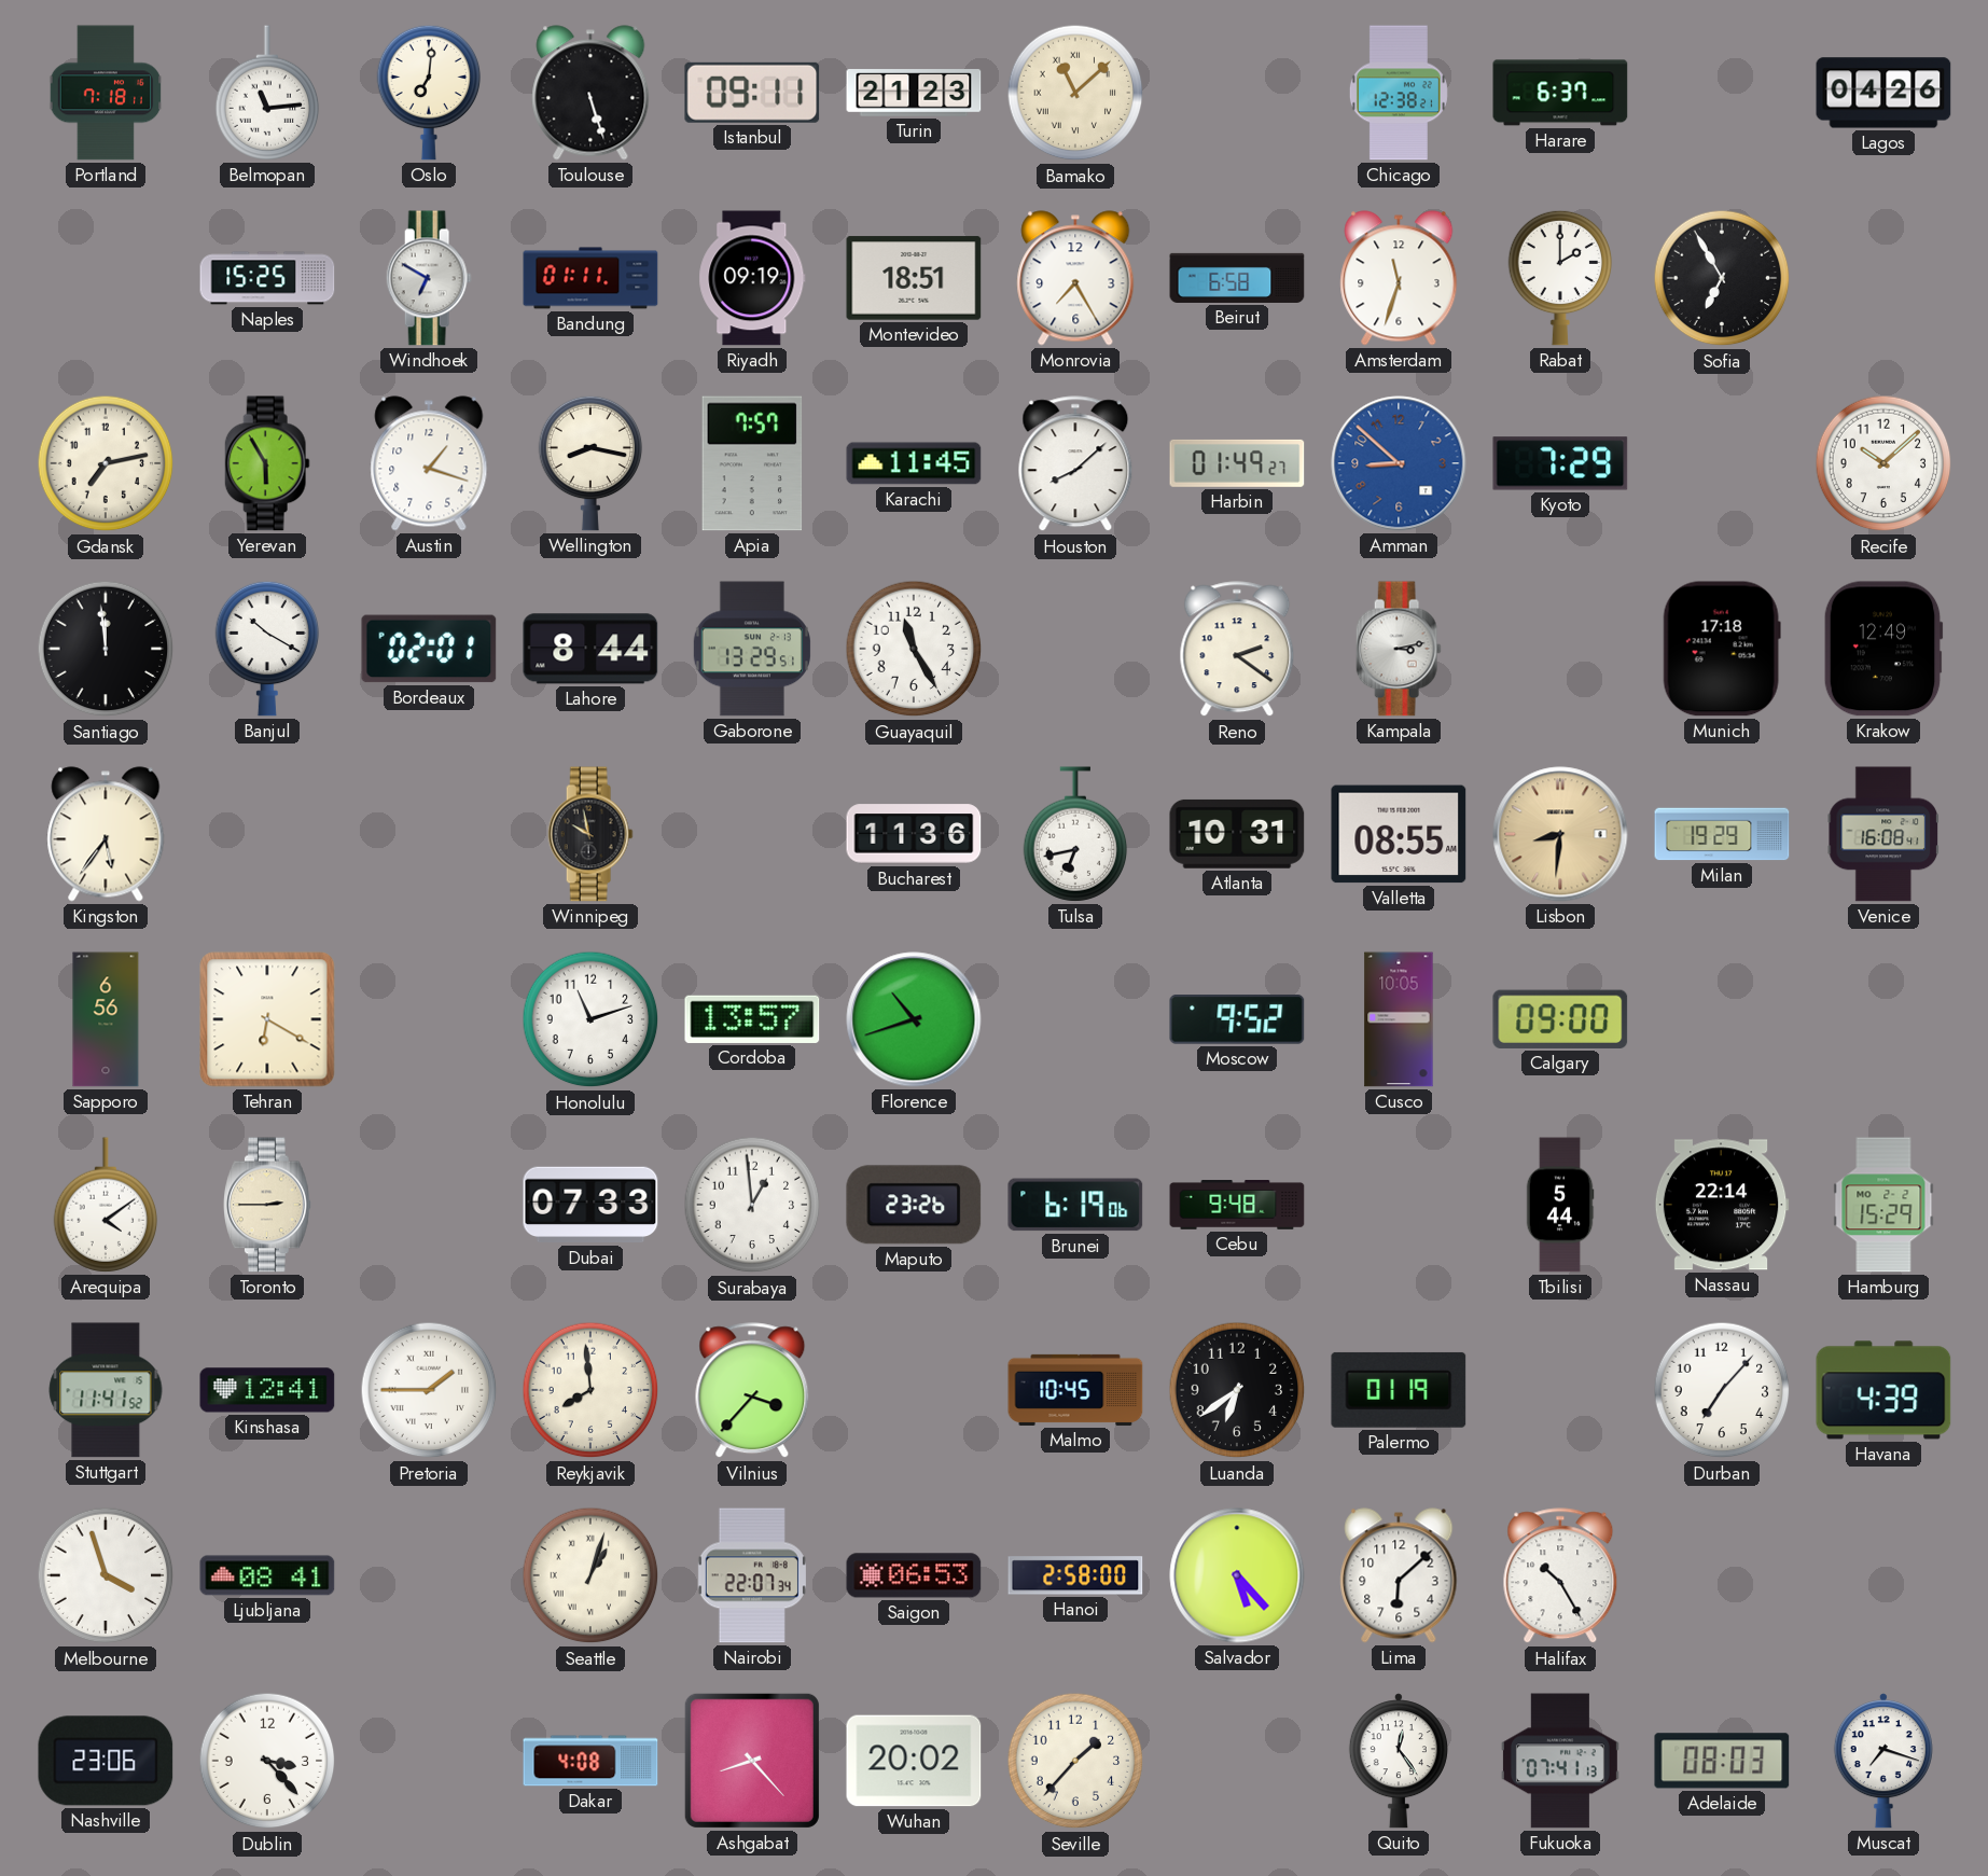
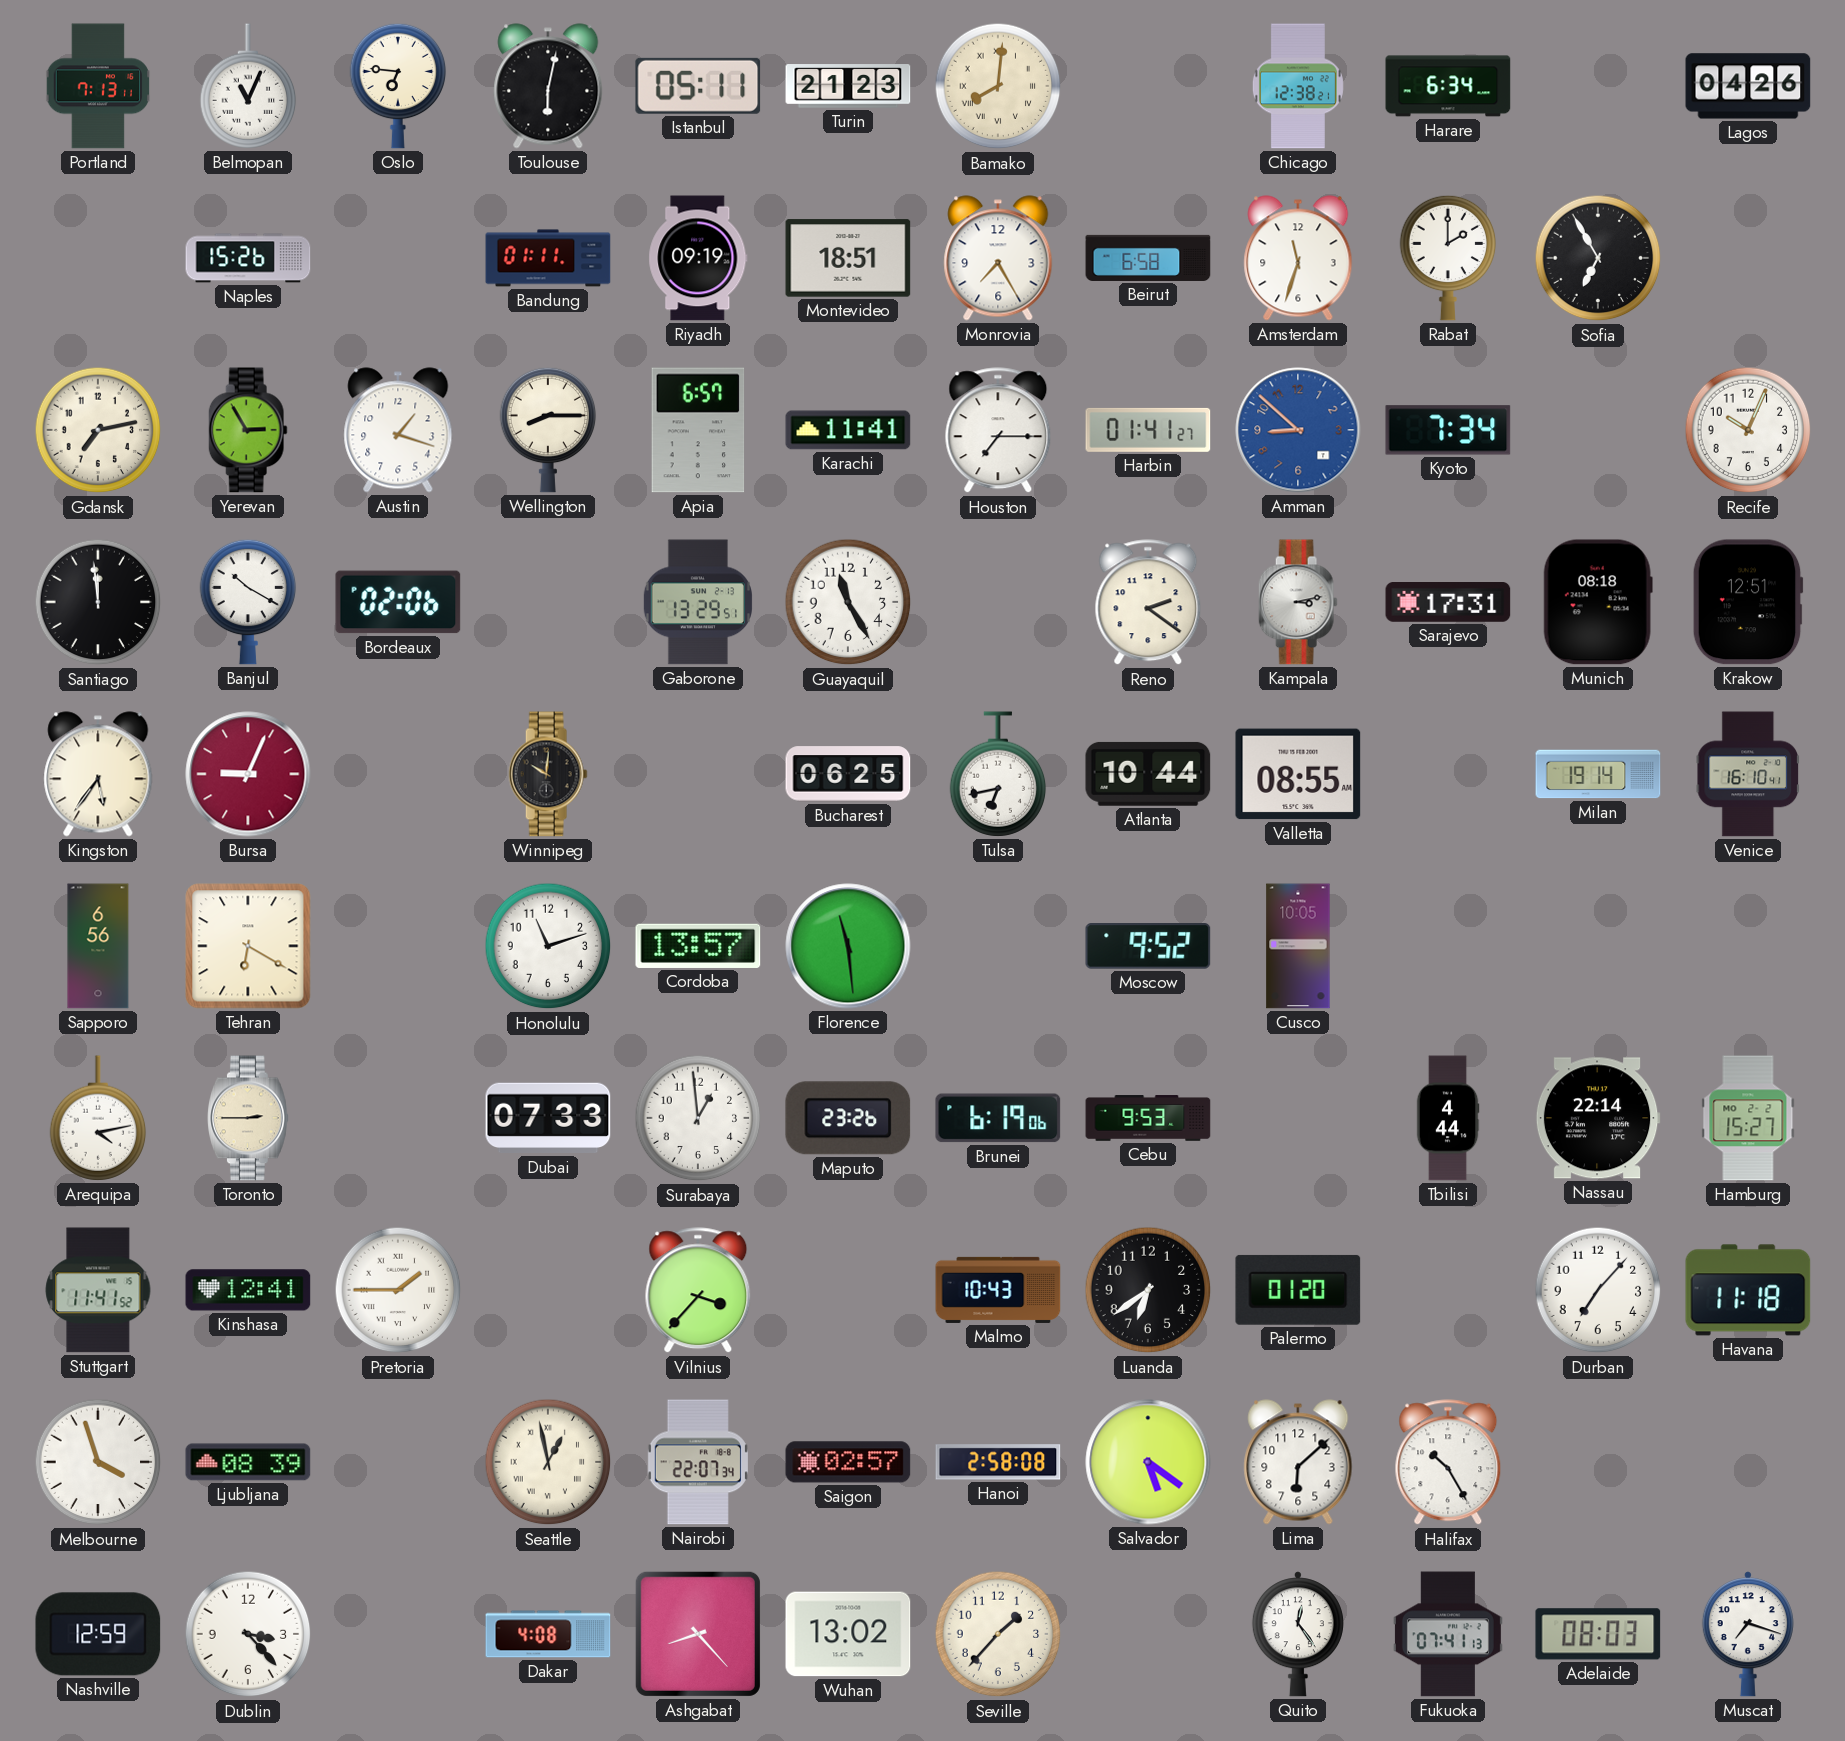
Portland: 7:18 -> 7:13
Belmopan: 11:14 -> 11:04
Oslo: 7:01 -> 6:46
Toulouse: 5:27 -> 6:02
Istanbul: 09:11 -> 05:11
Bamako: 11:08 -> 8:01
Harare: 6:37 -> 6:34
Naples: 15:25 -> 15:26
Windhoek: 6:50 -> none
Yerevan: 5:55 -> 2:55
Wellington: 8:17 -> 8:15
Apia: 7:57 -> 6:57
Karachi: 11:45 -> 11:41
Houston: 8:08 -> 7:15
Harbin: 01:49 -> 01:41
Kyoto: 7:29 -> 7:34
Recife: 10:08 -> 10:04
Bordeaux: 02:01 -> 02:06
Lahore: 8:44 -> none
Sarajevo: none -> 17:31
Munich: 17:18 -> 08:18
Krakow: 12:49 -> 12:51
Bursa: none -> 9:04
Winnipeg: 9:58 -> 10:01
Bucharest: 11:36 -> 06:25
Atlanta: 10:31 -> 10:44
Lisbon: 8:31 -> none
Milan: 19:29 -> 19:14
Venice: 16:08 -> 16:10
Florence: 10:42 -> 11:29
Calgary: 09:00 -> none
Arequipa: 4:09 -> 4:13
Cebu: 9:48 -> 9:53
Tbilisi: 5:44 -> 4:44
Hamburg: 15:29 -> 15:27
Reykjavik: 7:59 -> none
Malmo: 10:45 -> 10:43
Palermo: 01:19 -> 01:20
Havana: 4:39 -> 11:18
Ljubljana: 08:41 -> 08:39
Seattle: 1:03 -> 12:58
Saigon: 06:53 -> 02:57
Hanoi: 2:58:00 -> 2:58:08
Salvador: 5:23 -> 5:21
Nashville: 23:06 -> 12:59
Wuhan: 20:02 -> 13:02
